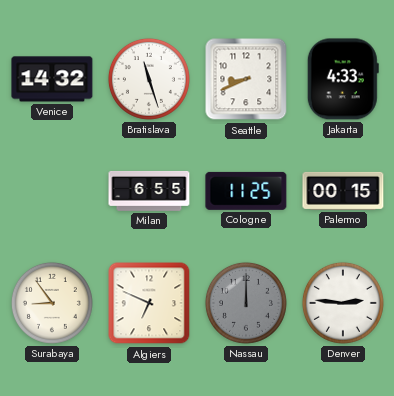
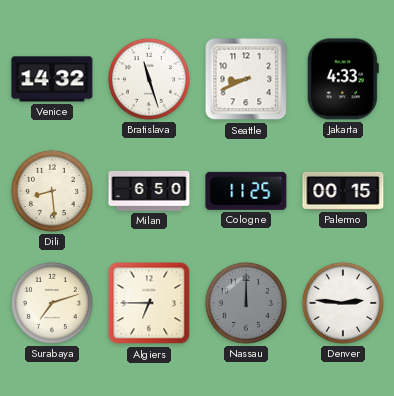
Dili: none -> 8:29
Milan: 6:55 -> 6:50
Surabaya: 8:54 -> 7:12
Algiers: 6:49 -> 6:45
